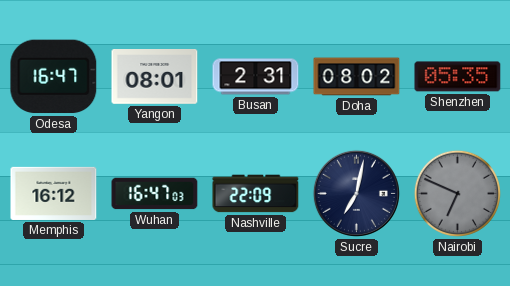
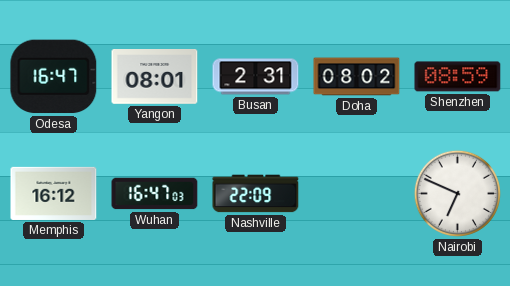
Shenzhen: 05:35 -> 08:59
Sucre: 7:02 -> none
Nairobi dial: grey -> white
